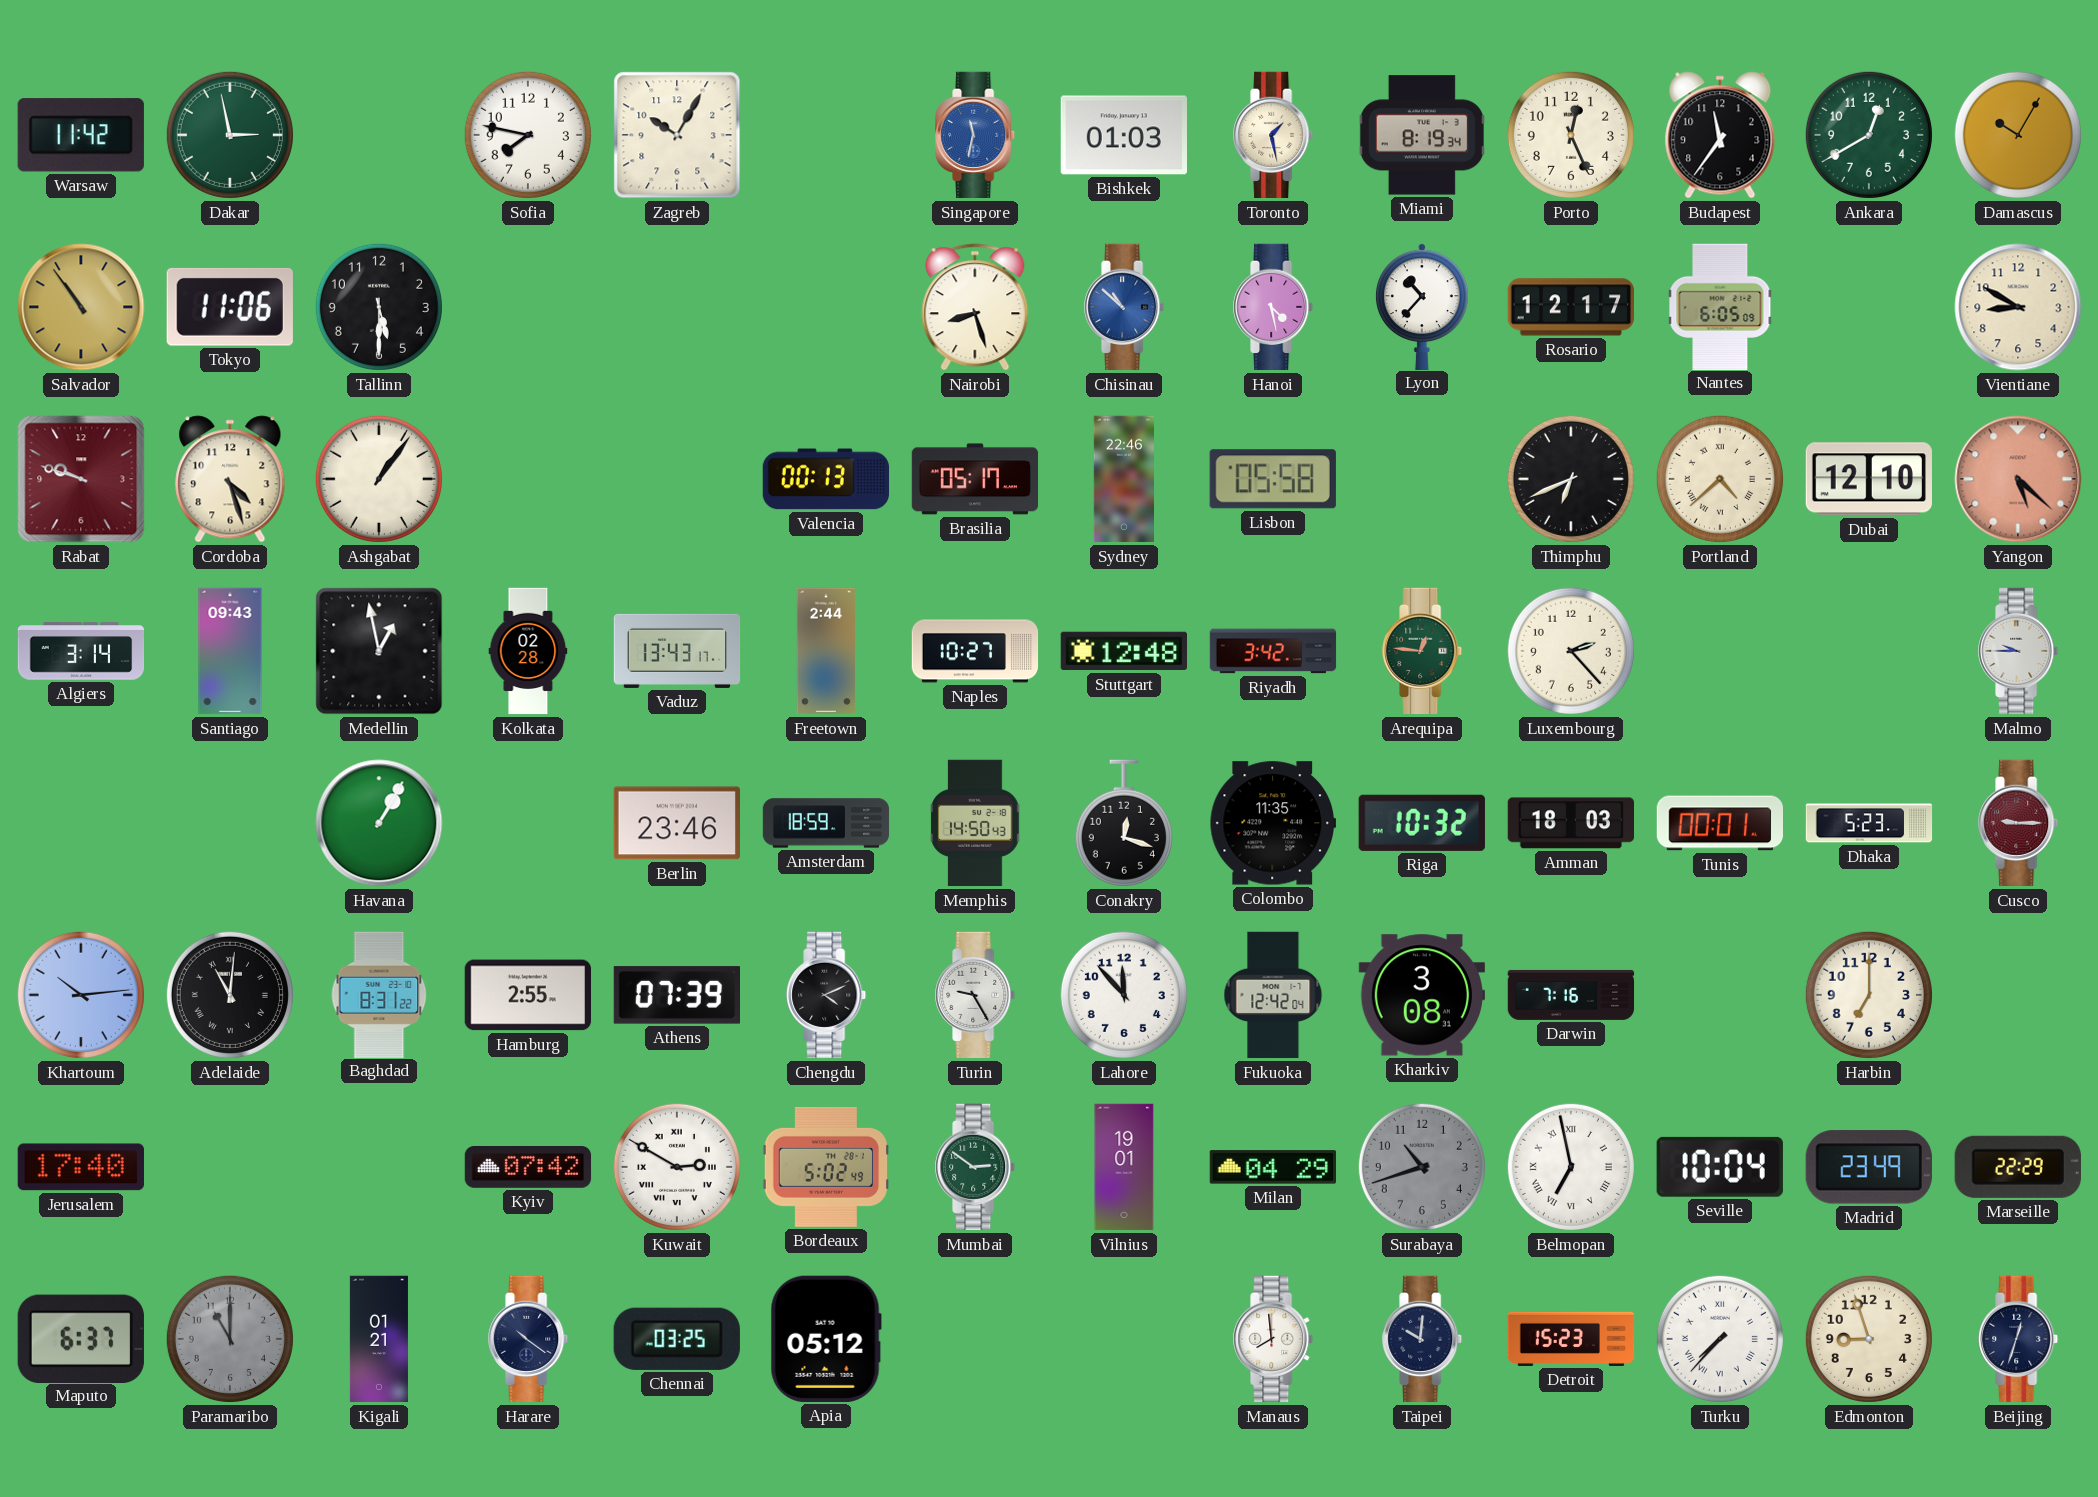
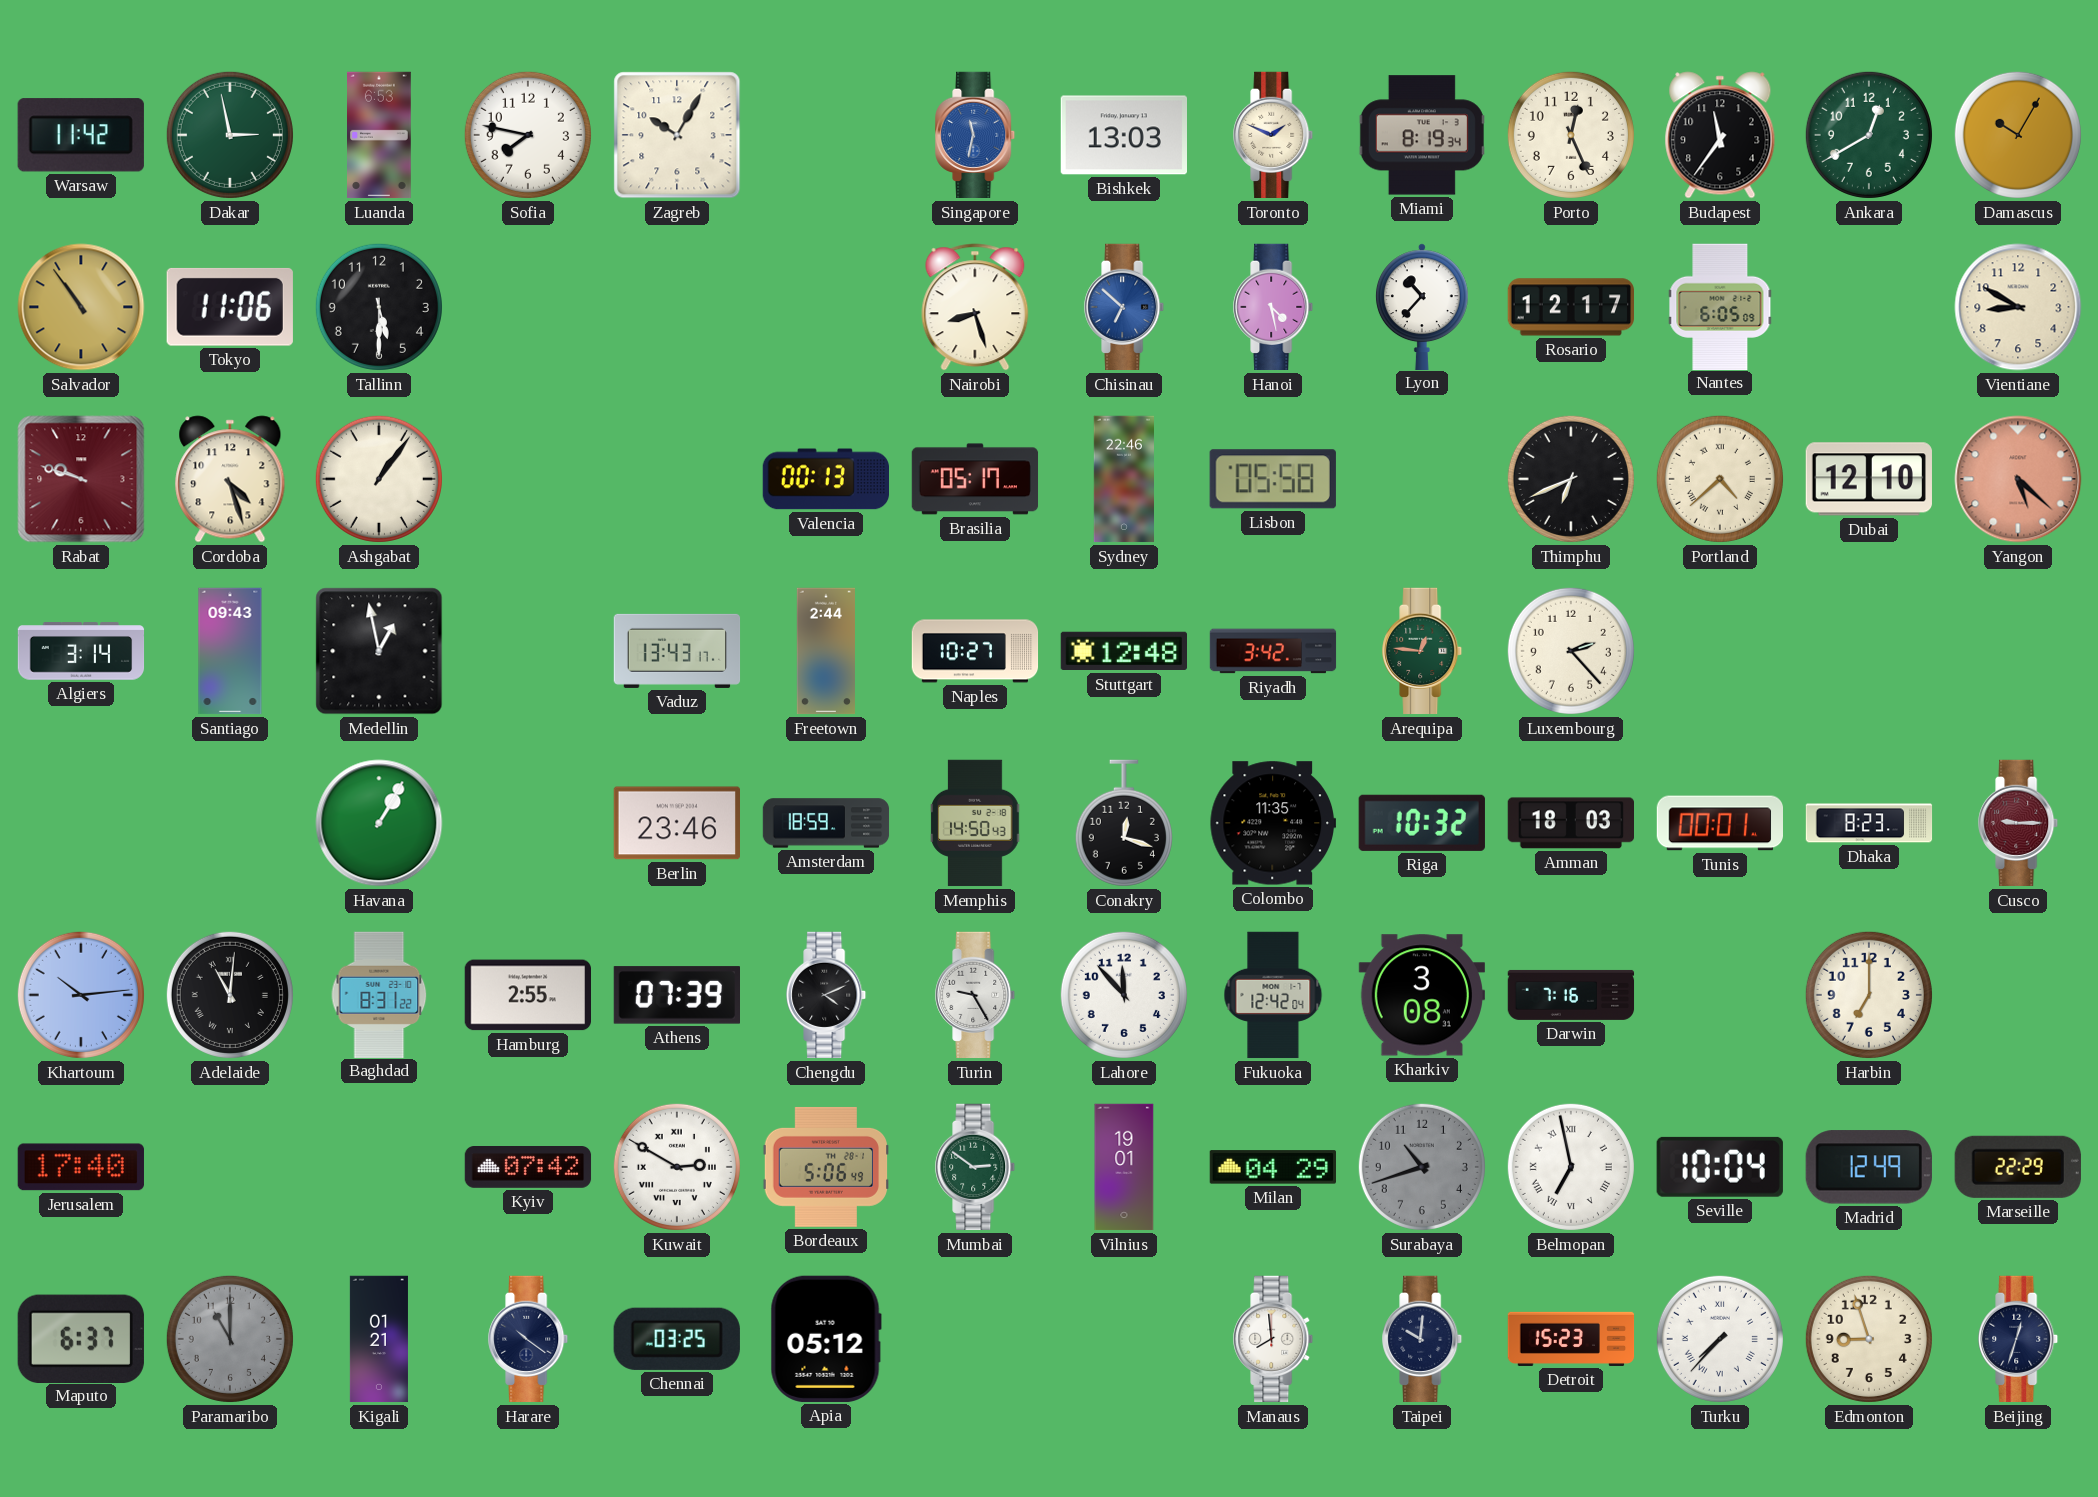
Luanda: none -> 6:53
Bishkek: 01:03 -> 13:03
Toronto: 1:28 -> 1:49
Chisinau: 10:52 -> 6:52
Kolkata: 02:28 -> none
Malmo: 9:45 -> none
Dhaka: 5:23 -> 8:23
Bordeaux: 5:02 -> 5:06
Madrid: 23:49 -> 12:49
